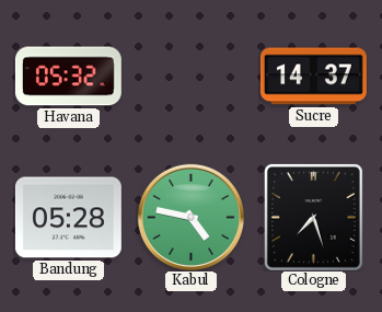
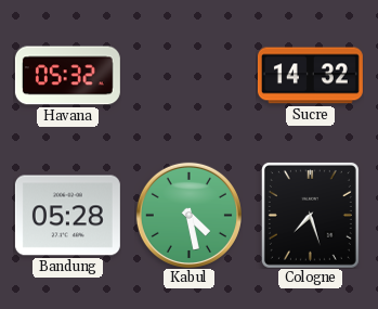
Sucre: 14:37 -> 14:32
Kabul: 4:47 -> 4:28
